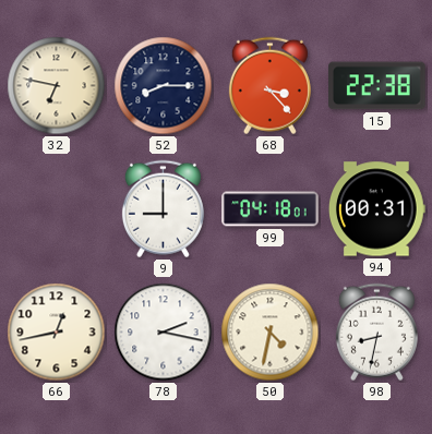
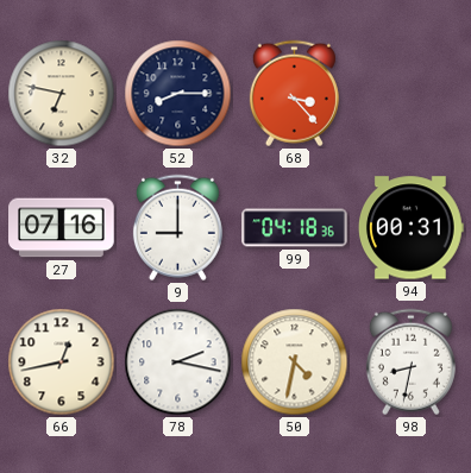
15: 22:38 -> none
27: none -> 07:16
99: 04:18:01 -> 04:18:36
